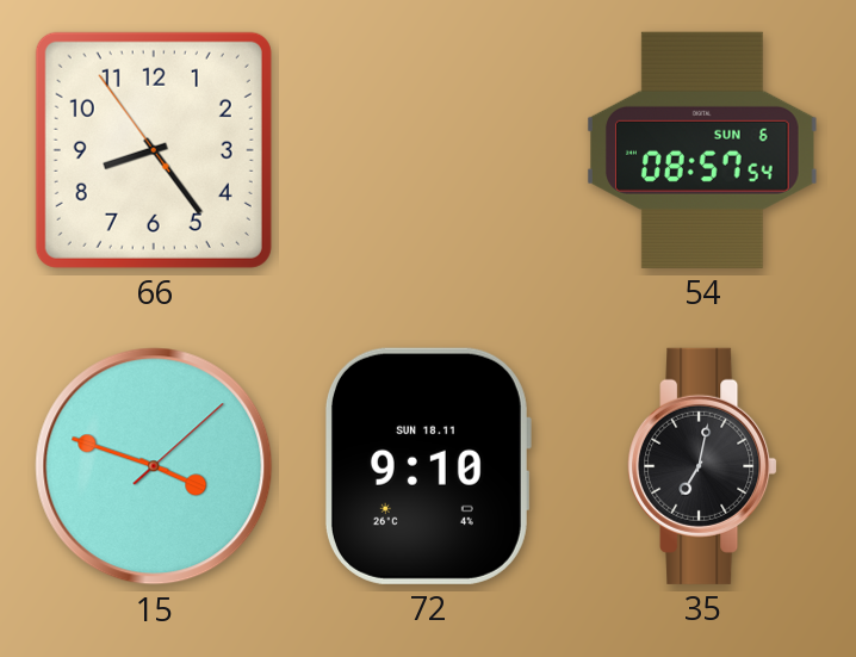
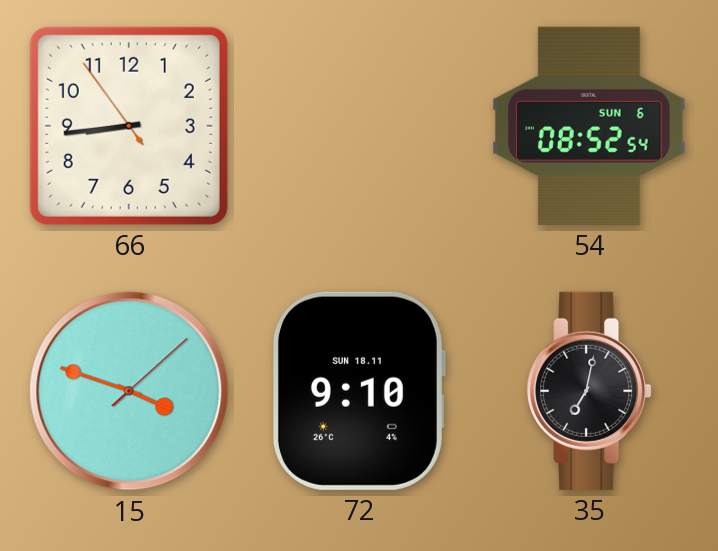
66: 8:23 -> 8:43
54: 08:57 -> 08:52
